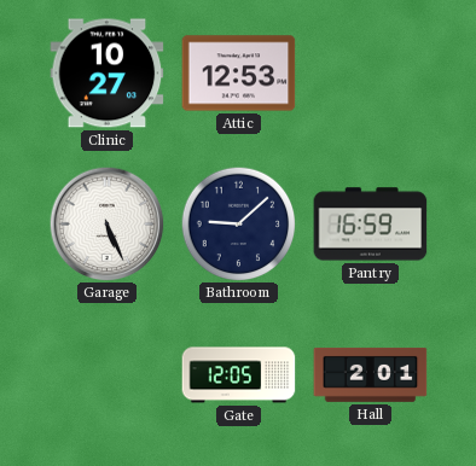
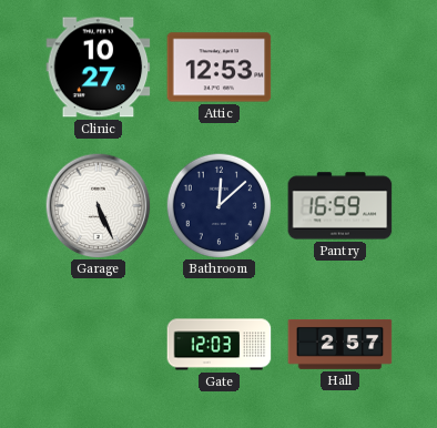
Bathroom: 9:08 -> 12:08
Gate: 12:05 -> 12:03
Hall: 2:01 -> 2:57
